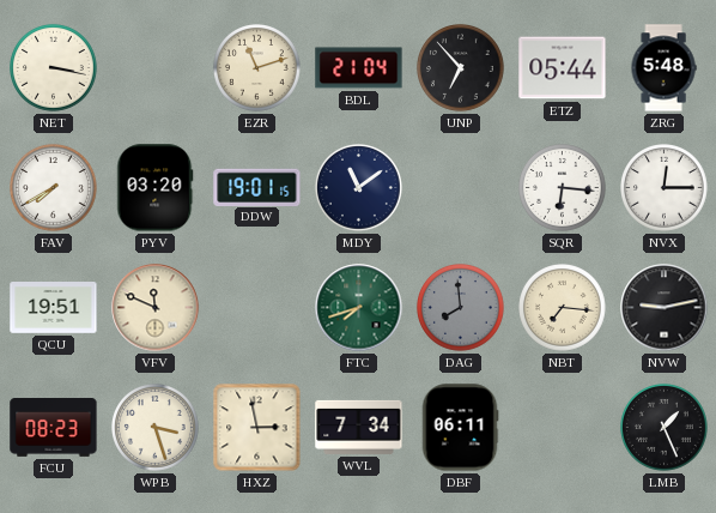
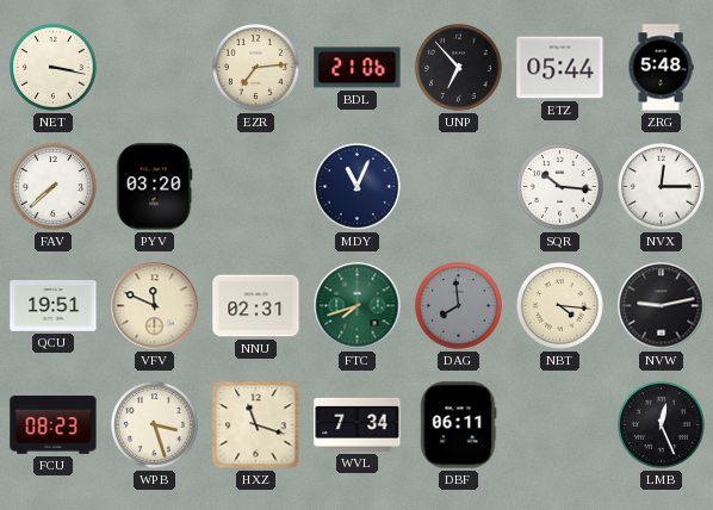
EZR: 11:12 -> 7:14
BDL: 21:04 -> 21:06
FAV: 7:40 -> 7:38
DDW: 19:01 -> none
MDY: 11:09 -> 11:04
SQR: 6:16 -> 10:16
NNU: none -> 02:31
NBT: 7:16 -> 4:16
HXZ: 2:58 -> 11:18
LMB: 1:26 -> 12:26
